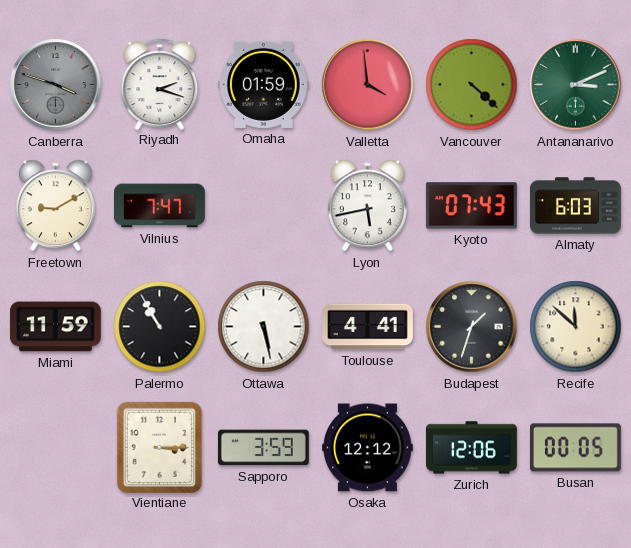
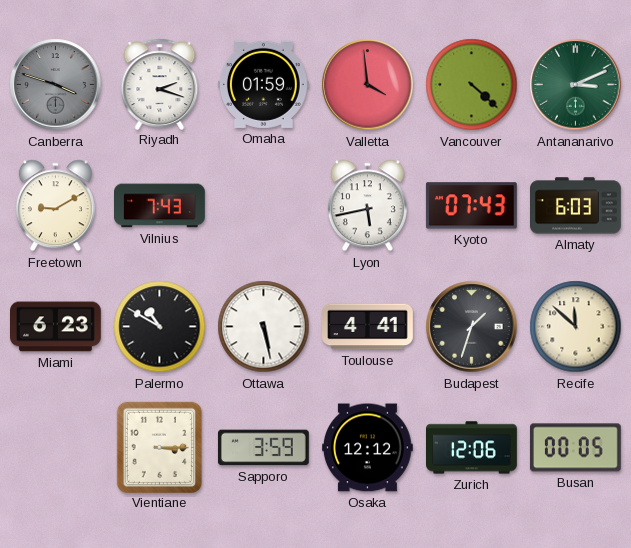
Vilnius: 7:47 -> 7:43
Miami: 11:59 -> 6:23
Palermo: 10:55 -> 10:50
